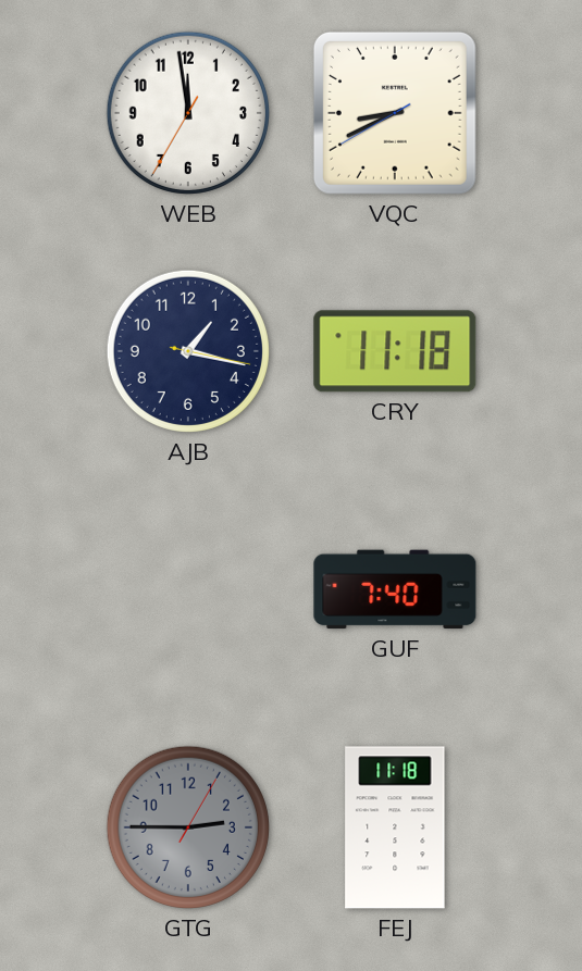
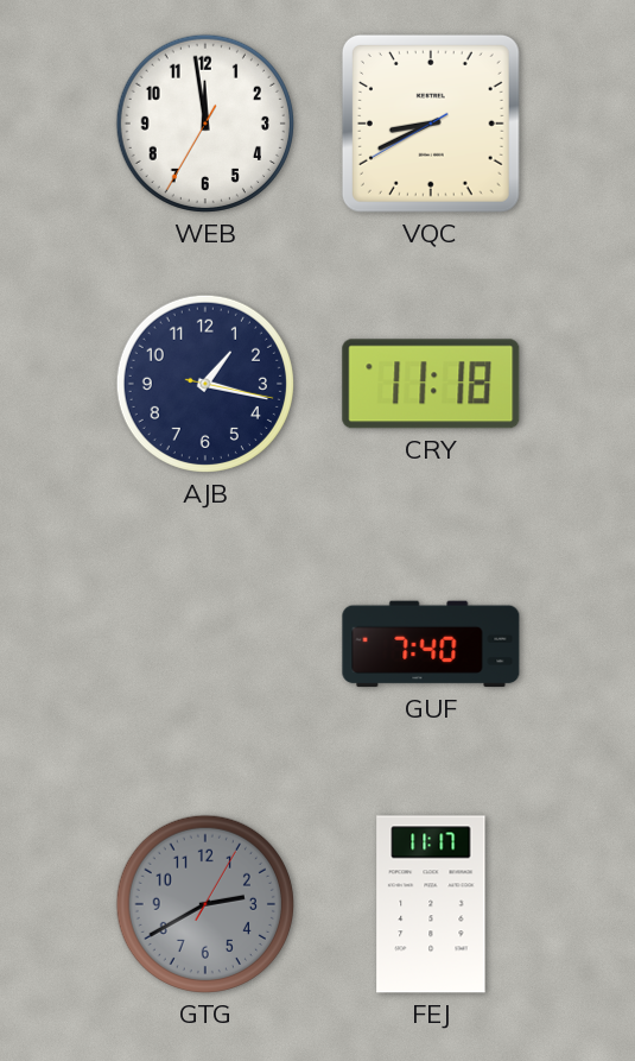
GTG: 2:45 -> 2:40
FEJ: 11:18 -> 11:17
